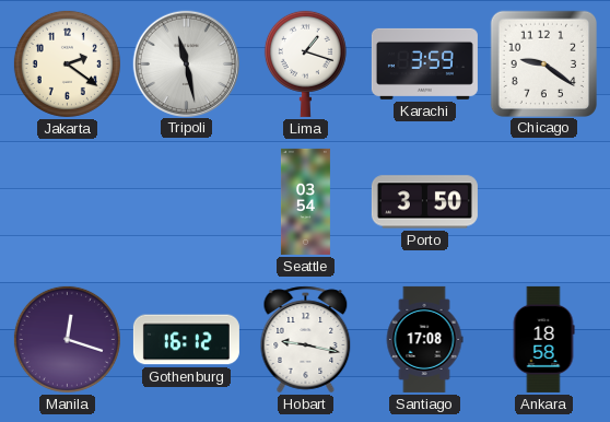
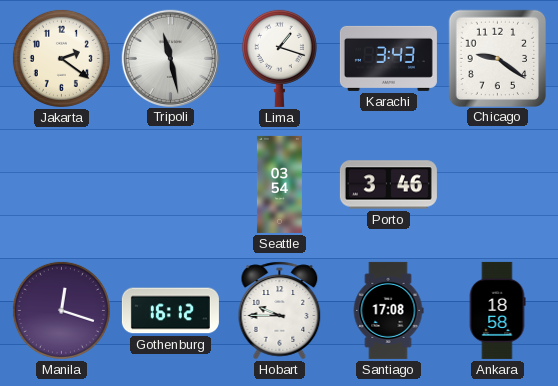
Karachi: 3:59 -> 3:43
Porto: 3:50 -> 3:46
Hobart: 9:17 -> 9:45
